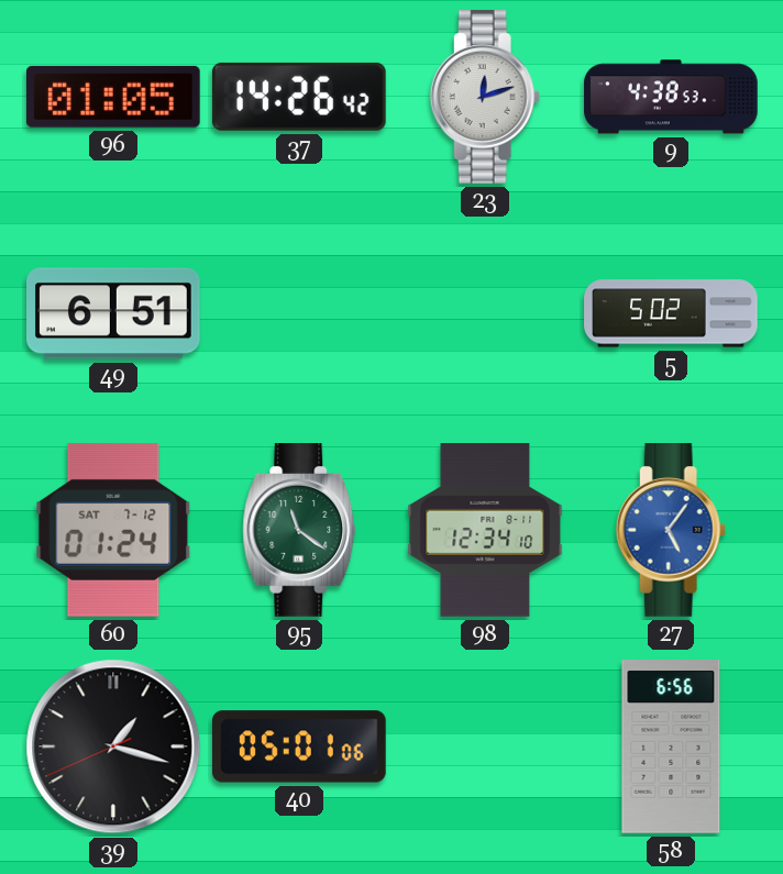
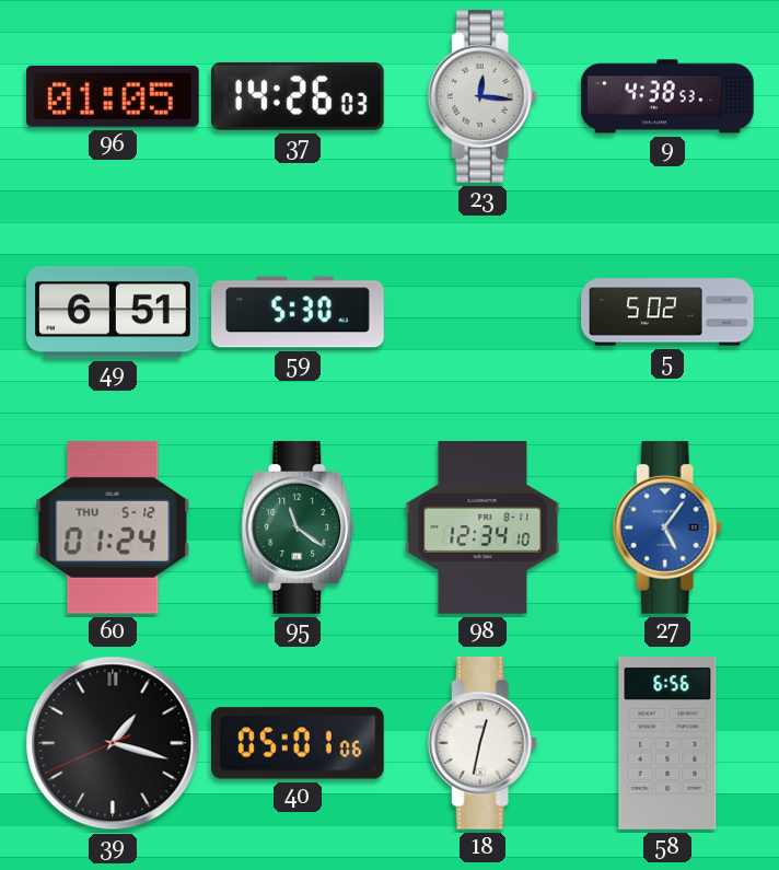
37: 14:26:42 -> 14:26:03
23: 12:12 -> 12:16
59: none -> 5:30
60 date: SAT 7-12 -> THU 5-12
18: none -> 12:32
